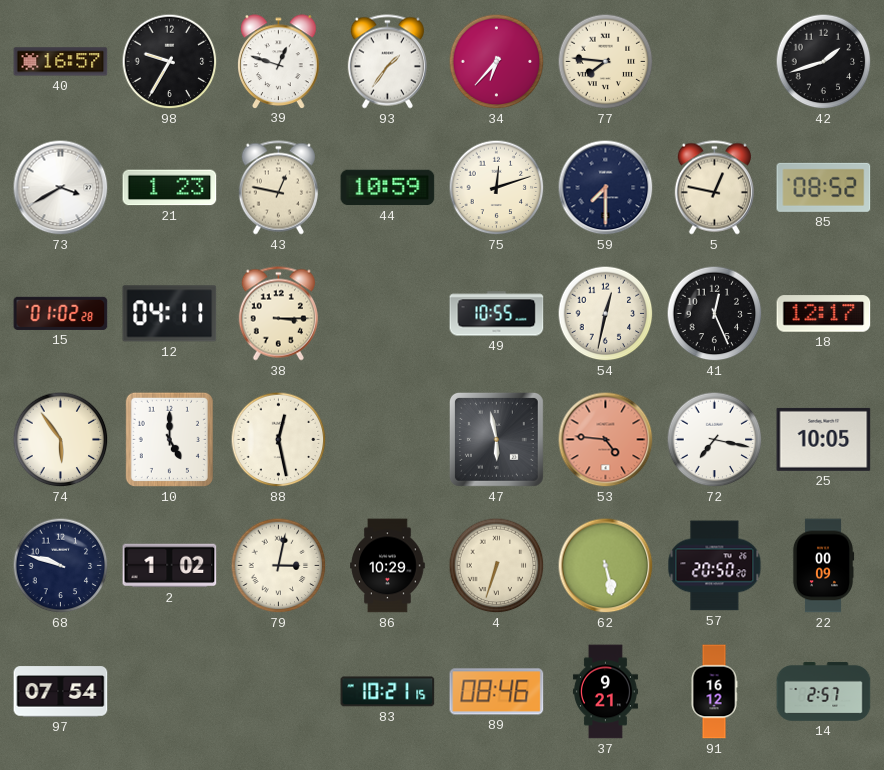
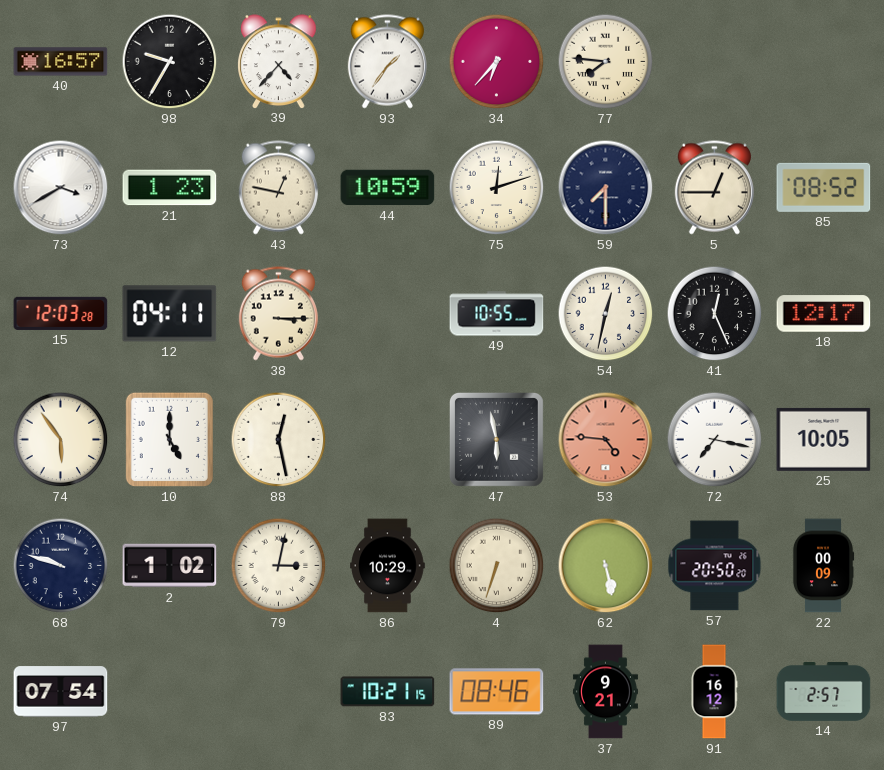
39: 12:48 -> 4:37
42: 1:42 -> none
5: 12:47 -> 12:45
15: 01:02 -> 12:03
